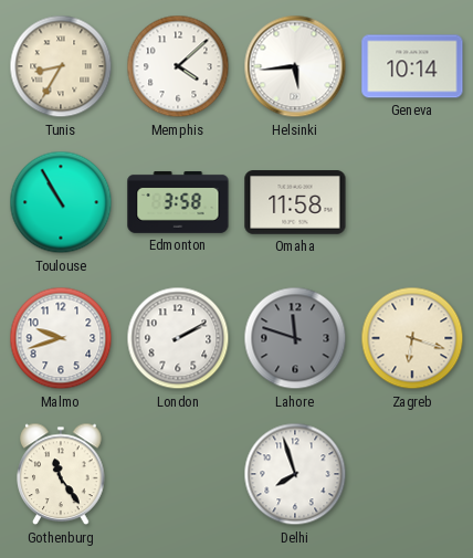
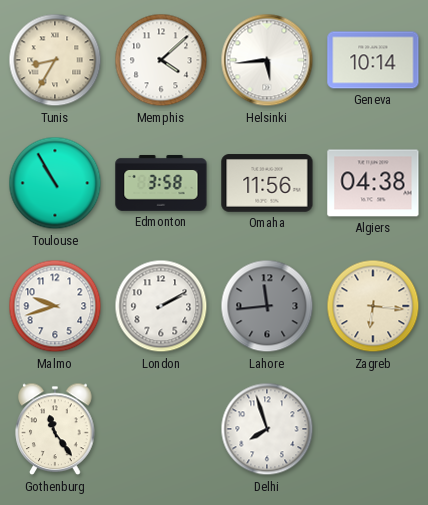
Omaha: 11:58 -> 11:56
Algiers: none -> 04:38
Lahore: 11:48 -> 11:44
Zagreb: 6:18 -> 6:16
